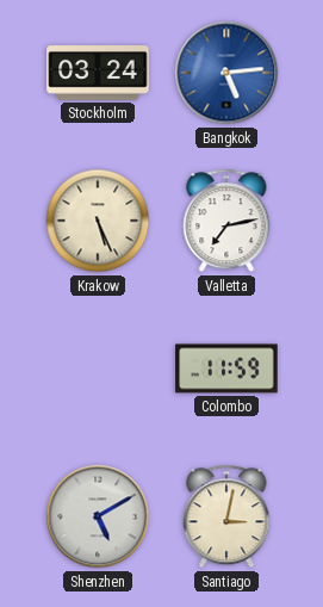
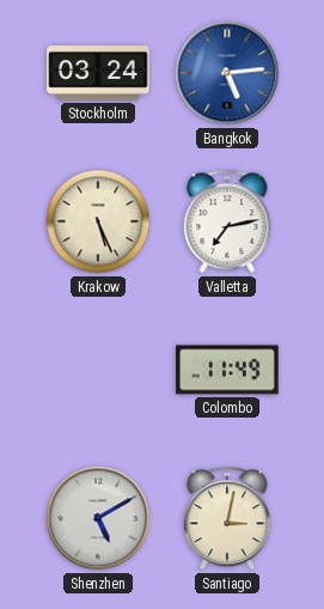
Colombo: 11:59 -> 11:49
